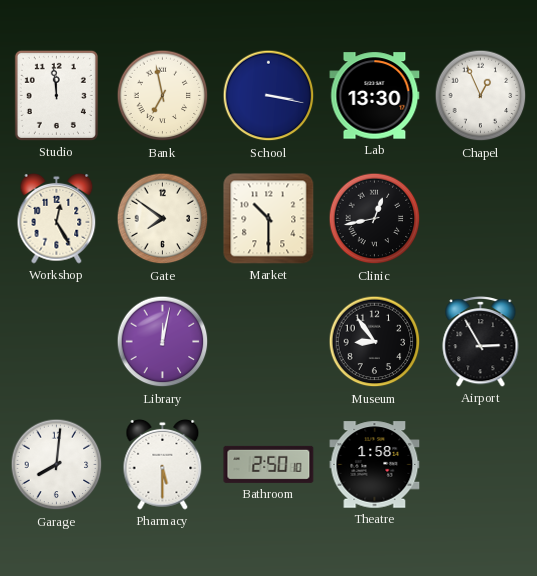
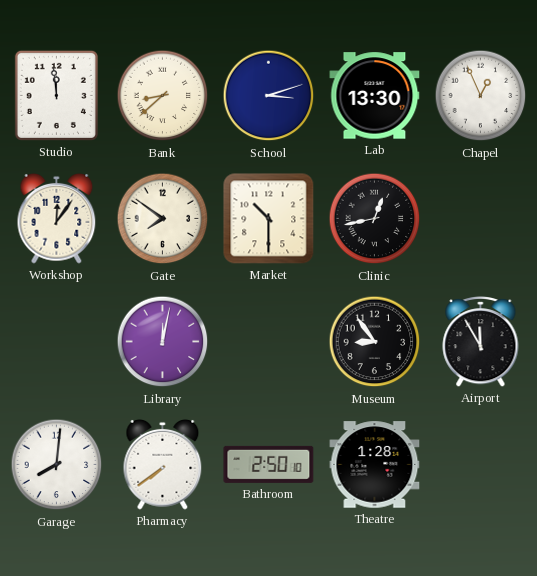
Bank: 6:58 -> 8:38
School: 3:17 -> 3:12
Workshop: 12:25 -> 12:06
Airport: 2:55 -> 11:55
Pharmacy: 5:30 -> 7:39
Theatre: 1:58 -> 1:28
